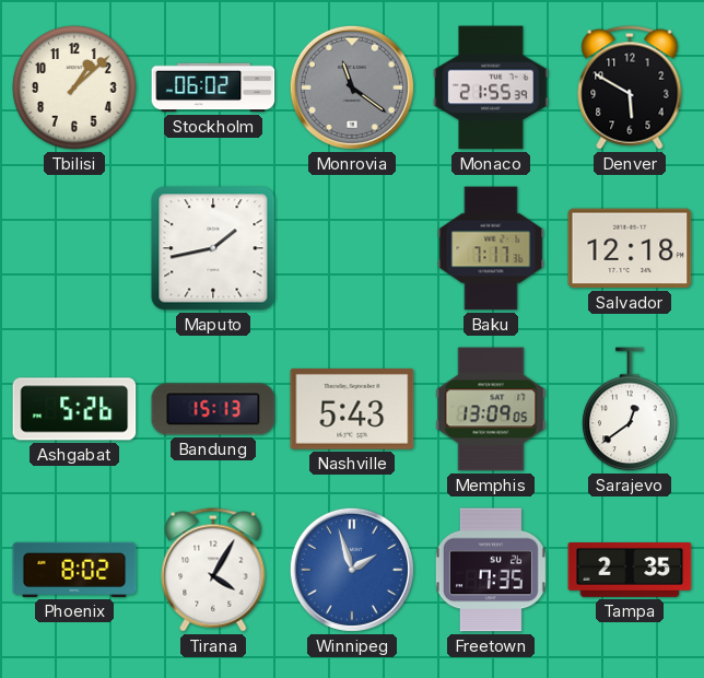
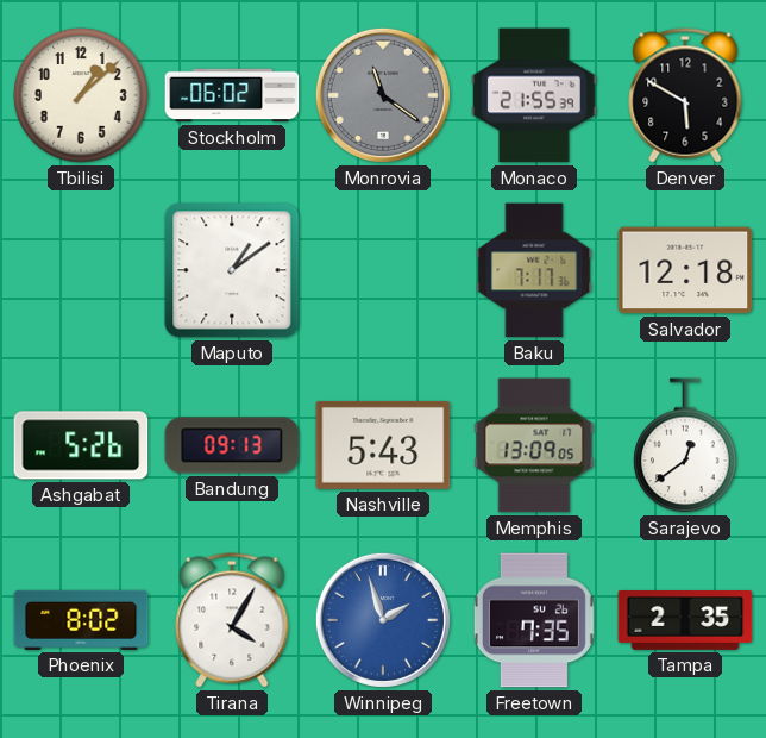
Maputo: 1:43 -> 1:09
Bandung: 15:13 -> 09:13
